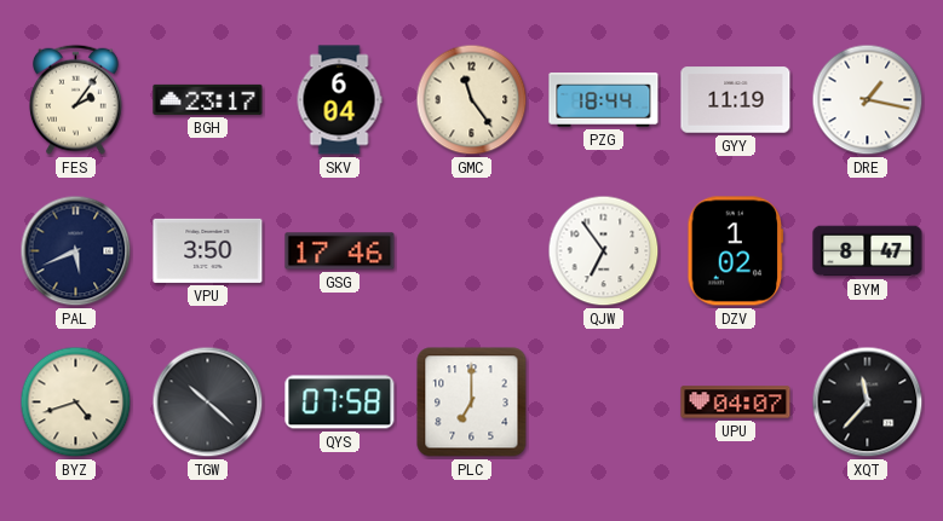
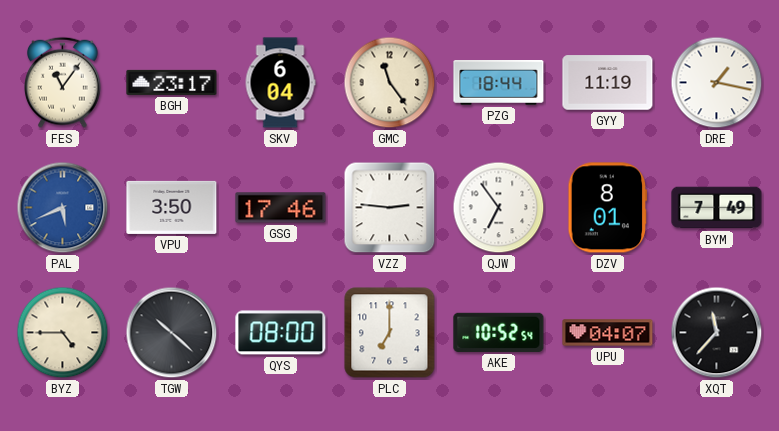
FES: 2:06 -> 11:06
PAL dial: navy -> blue
VZZ: none -> 2:46
DZV: 1:02 -> 8:01
BYM: 8:47 -> 7:49
BYZ: 4:42 -> 4:45
QYS: 07:58 -> 08:00
AKE: none -> 10:52
